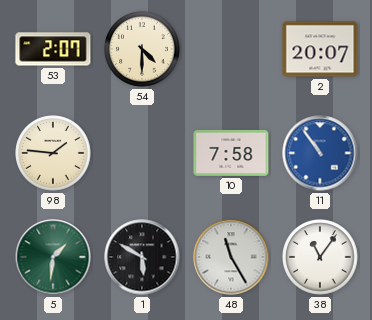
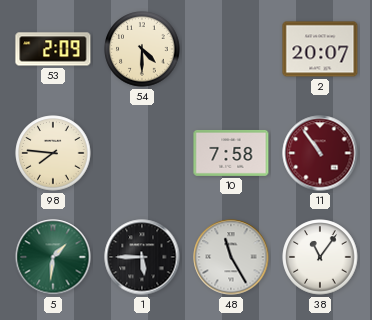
53: 2:07 -> 2:09
98: 1:46 -> 7:46
11 dial: blue -> burgundy
1: 5:50 -> 5:45
